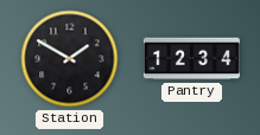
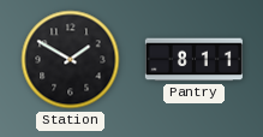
Pantry: 12:34 -> 8:11
